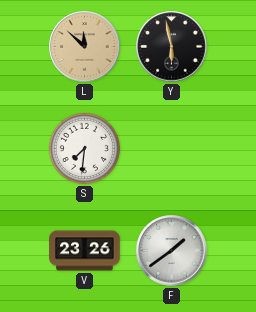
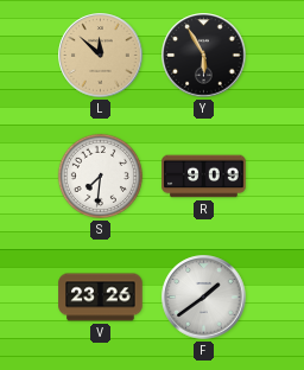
Y: 5:58 -> 5:55
R: none -> 9:09
